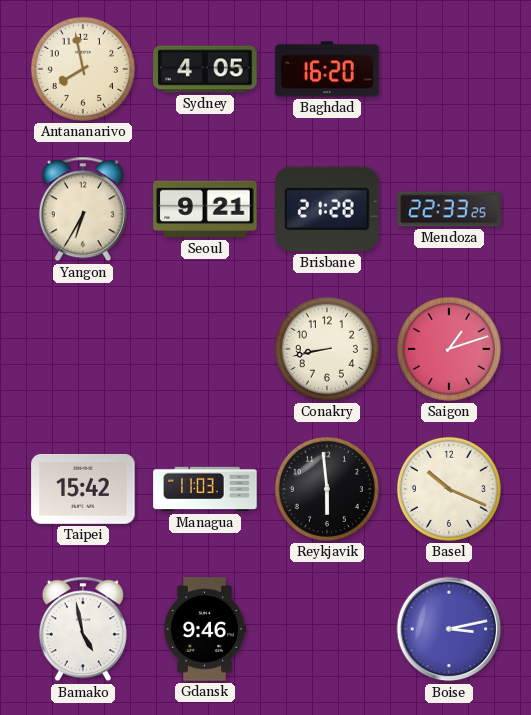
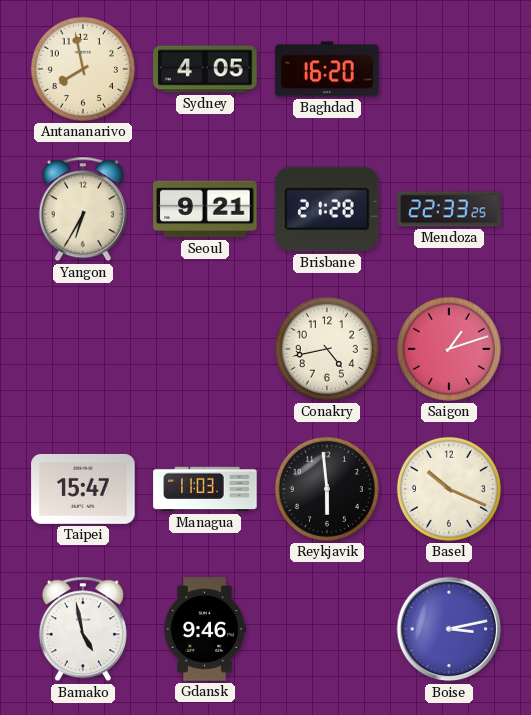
Conakry: 8:43 -> 4:43
Taipei: 15:42 -> 15:47
